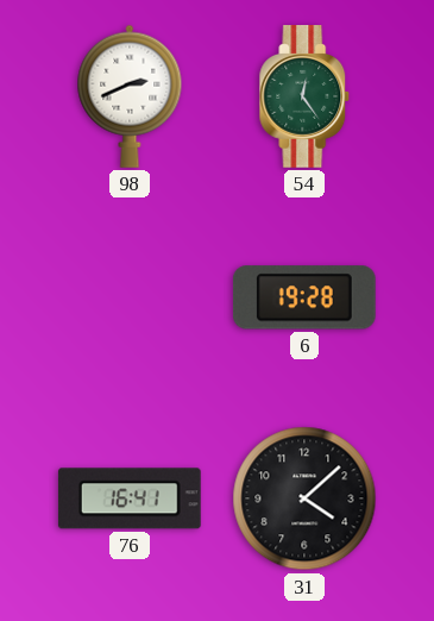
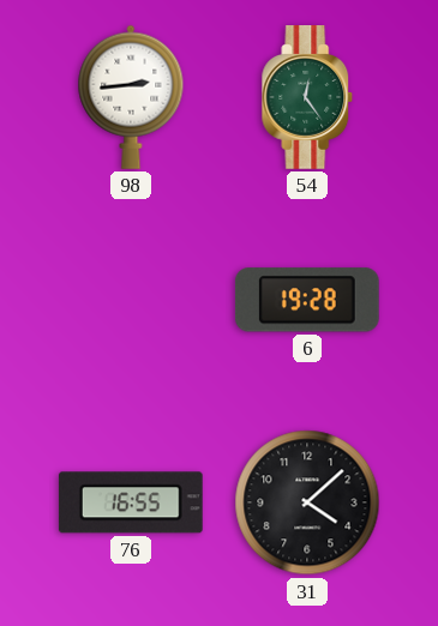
98: 2:41 -> 2:44
76: 16:41 -> 16:55
